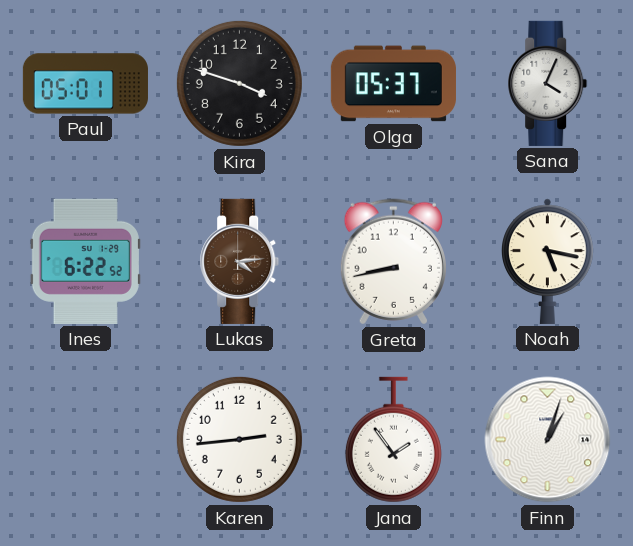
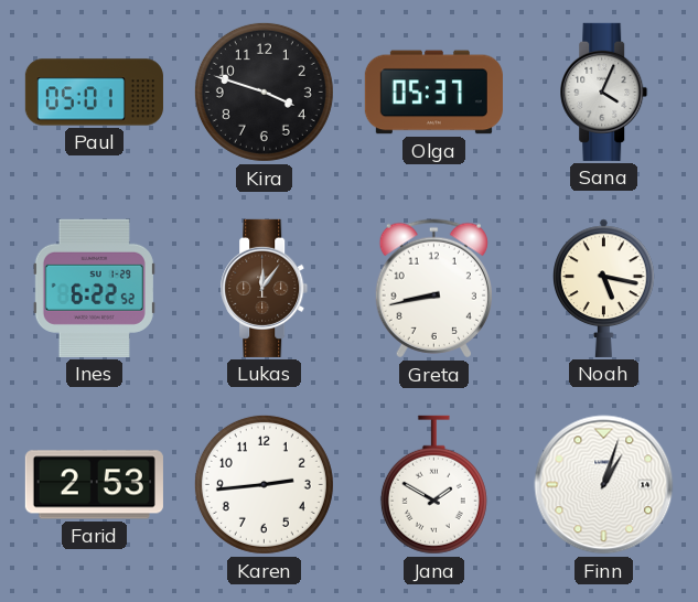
Lukas: 4:14 -> 12:06
Farid: none -> 2:53
Jana: 1:54 -> 1:50
